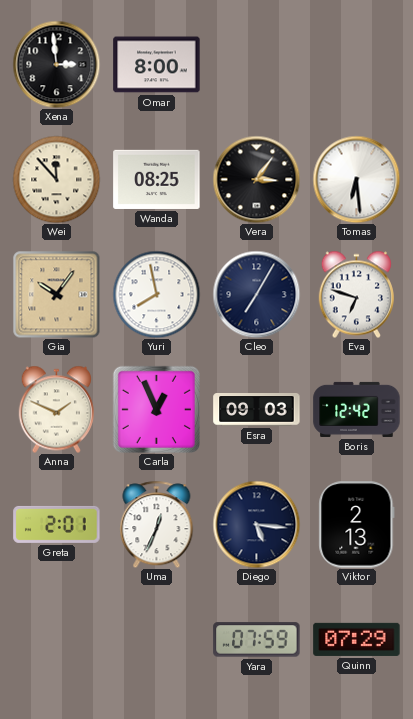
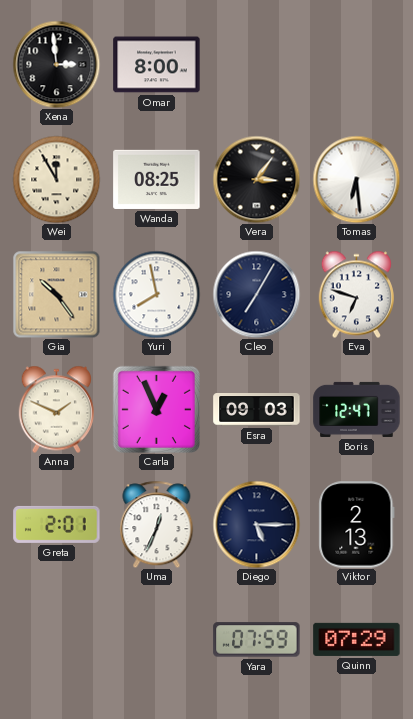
Wei: 11:53 -> 11:55
Gia: 10:06 -> 10:24
Boris: 12:42 -> 12:47
Diego: 5:16 -> 5:15
